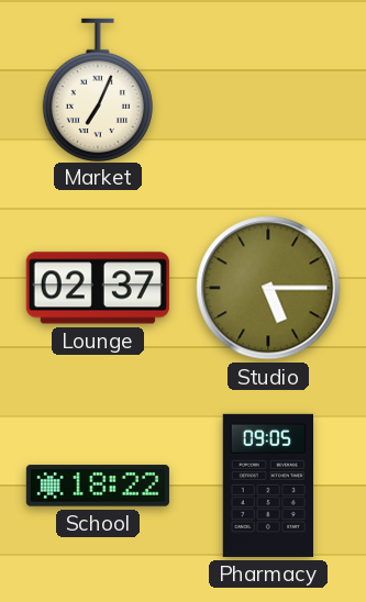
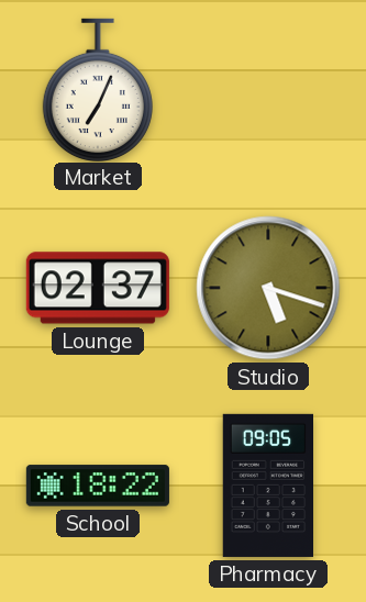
Studio: 5:15 -> 5:18
